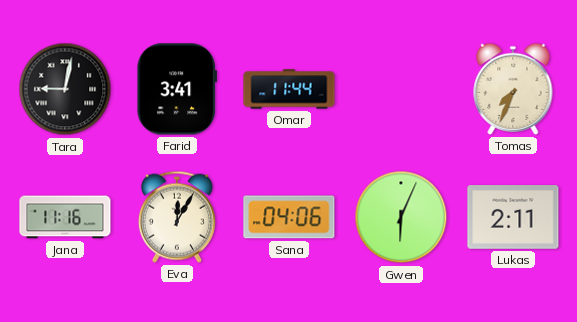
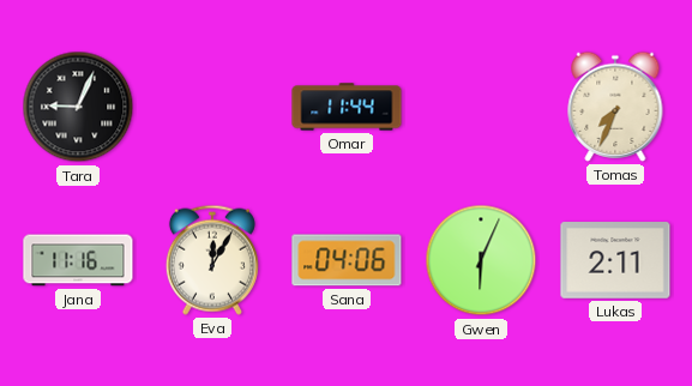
Tara: 9:02 -> 9:04
Farid: 3:41 -> none
